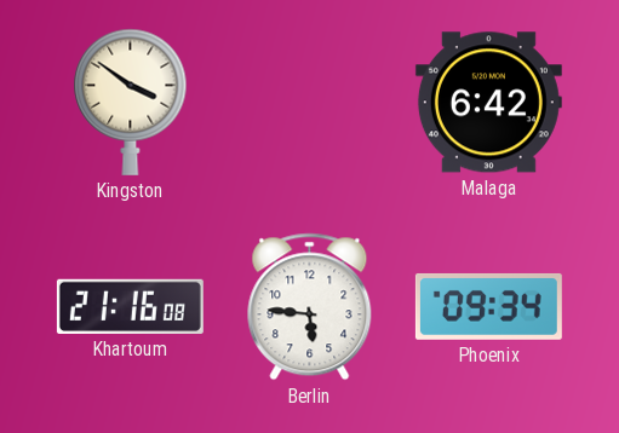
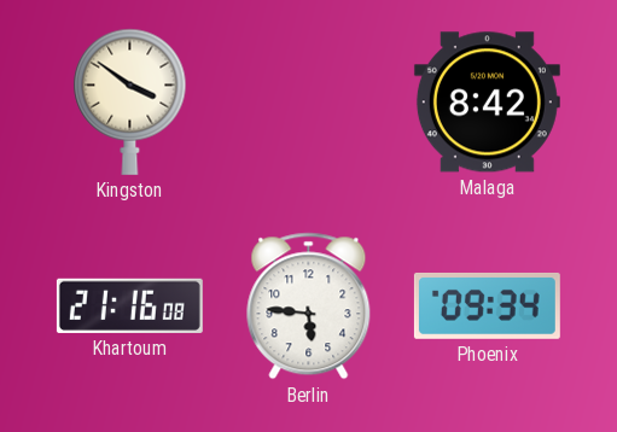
Malaga: 6:42 -> 8:42
